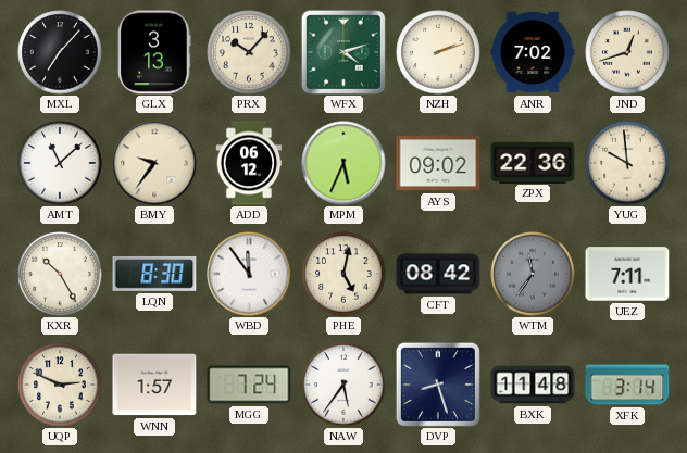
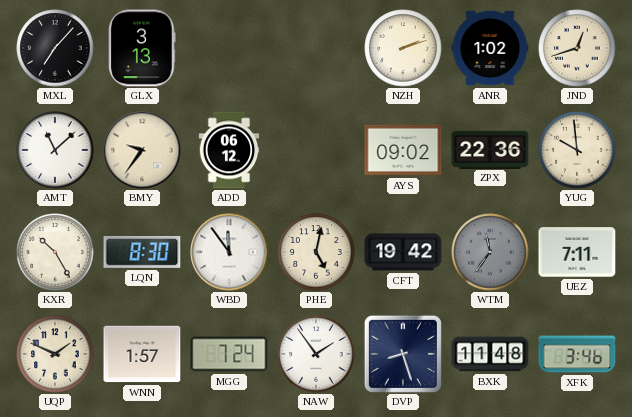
PRX: 10:07 -> none
WFX: 4:12 -> none
ANR: 7:02 -> 1:02
MPM: 5:34 -> none
CFT: 08:42 -> 19:42
UQP: 2:49 -> 1:49
NAW: 5:36 -> 1:54
XFK: 3:14 -> 3:46
